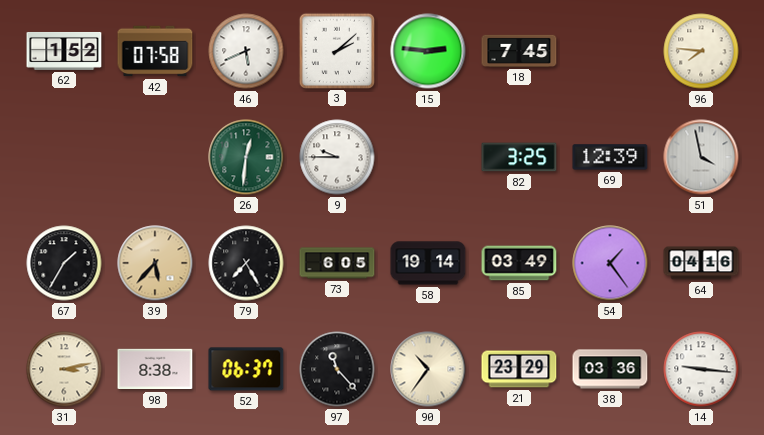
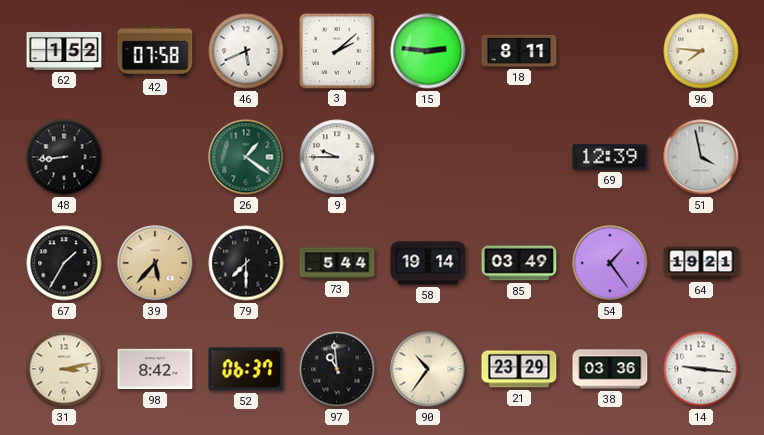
18: 7:45 -> 8:11
48: none -> 8:44
26: 12:31 -> 1:21
82: 3:25 -> none
79: 7:25 -> 7:30
73: 6:05 -> 5:44
64: 04:16 -> 19:21
98: 8:38 -> 8:42
97: 11:23 -> 10:59
